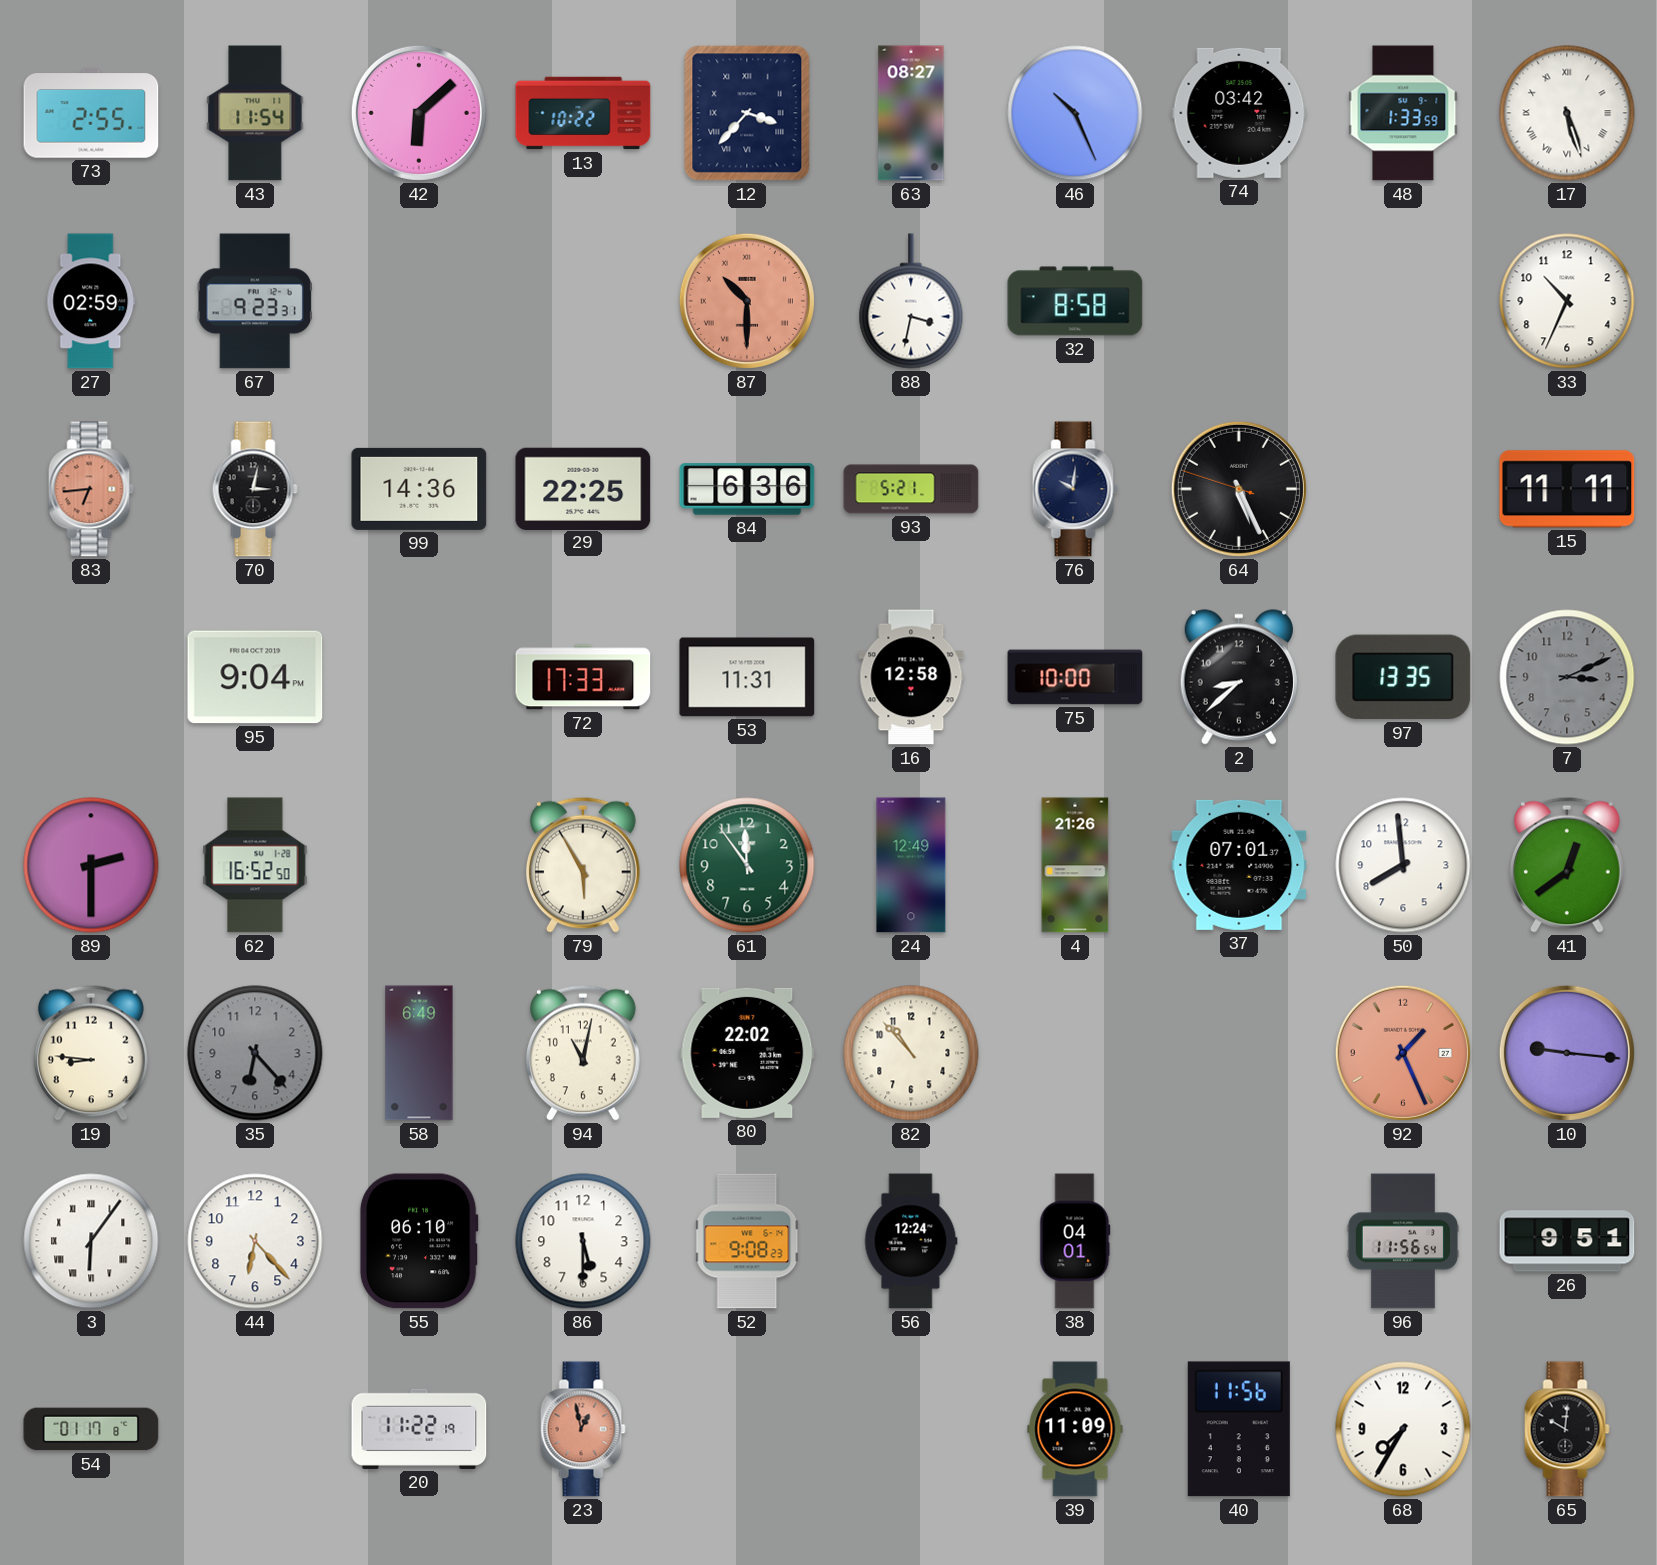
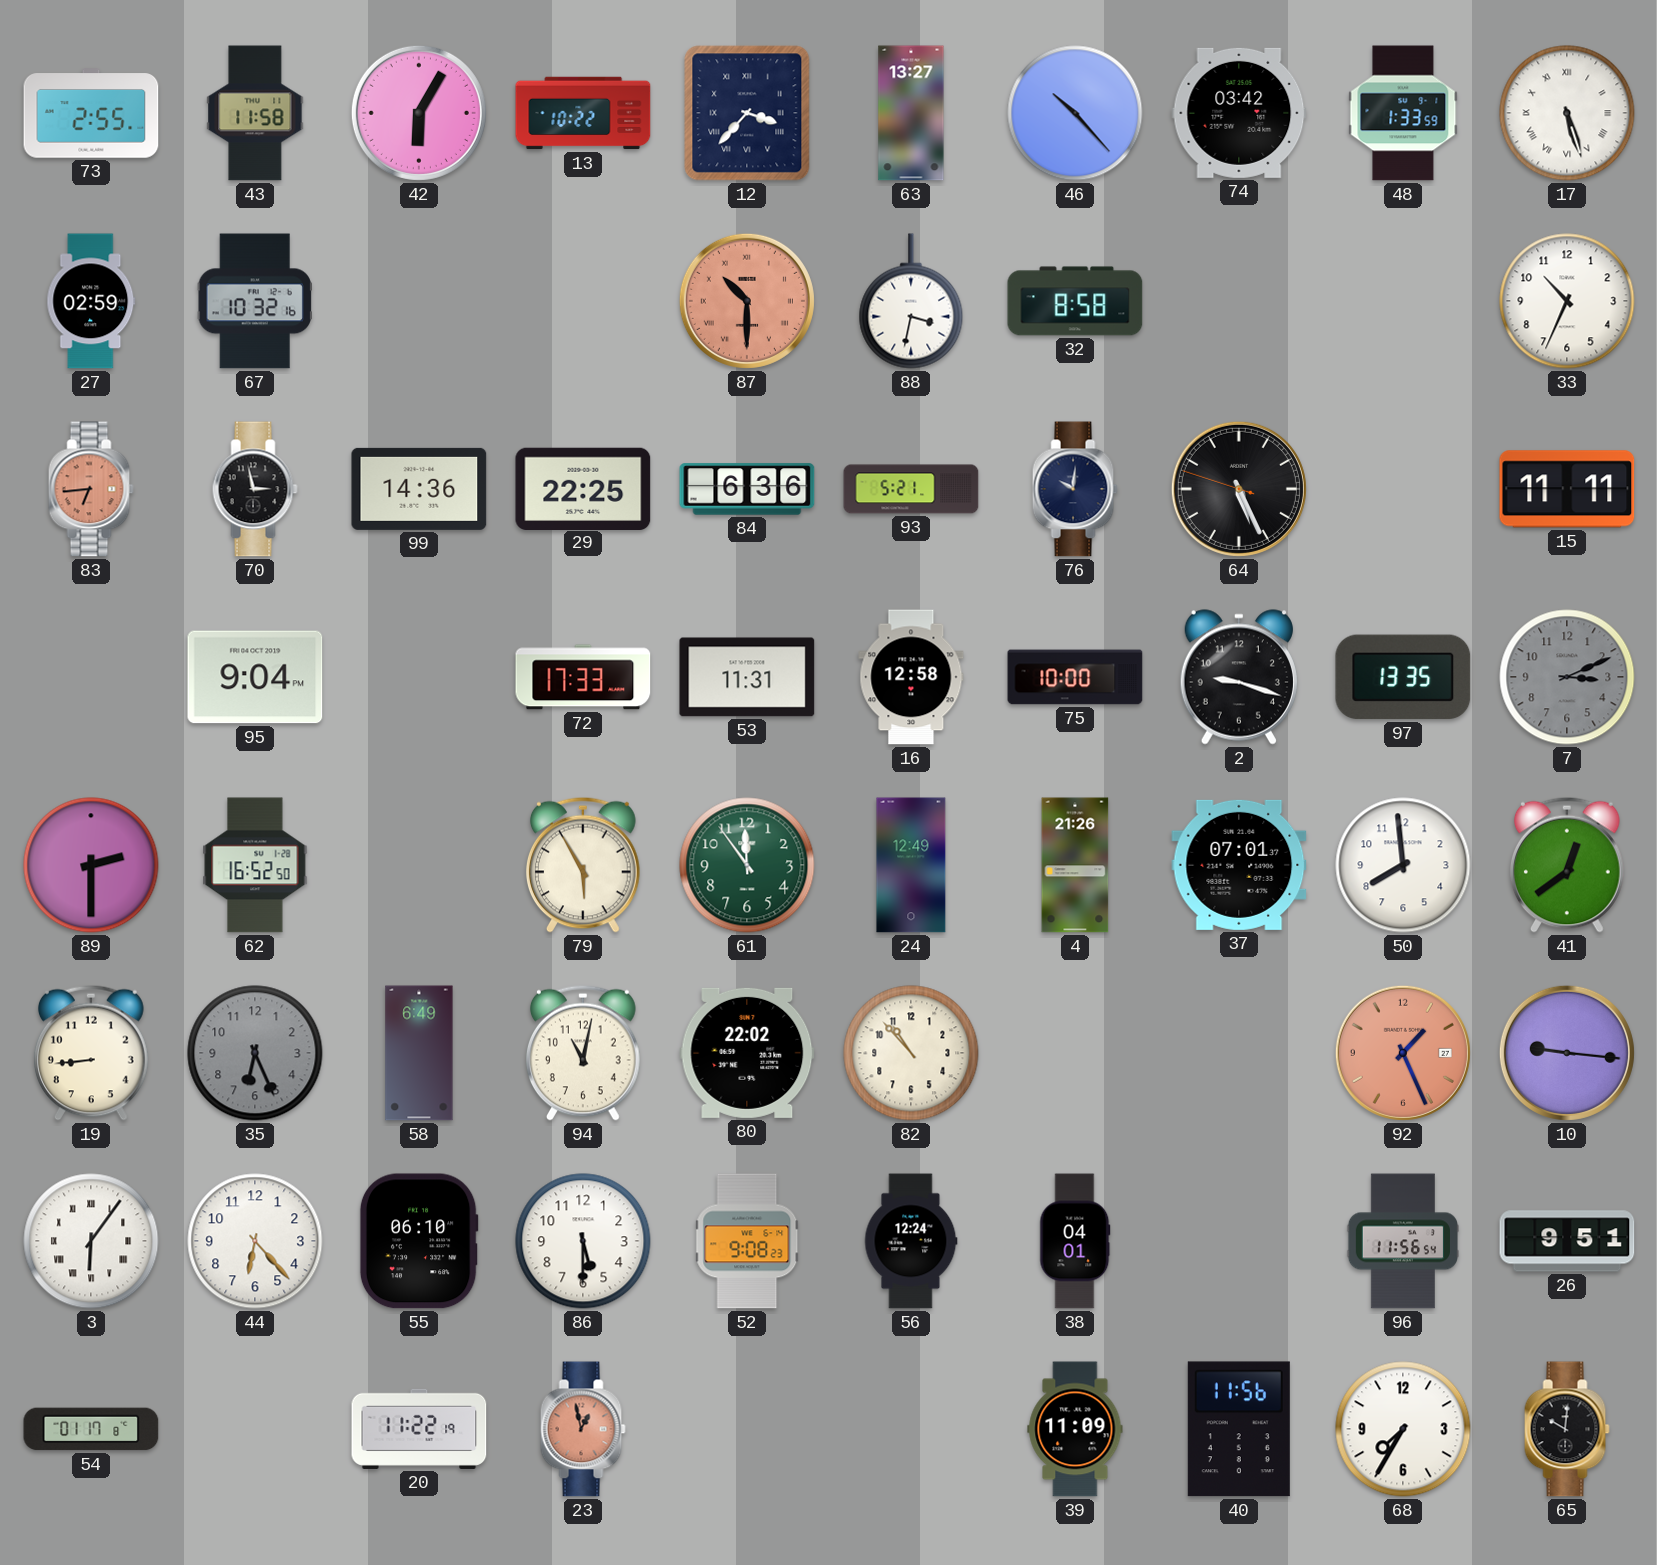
43: 11:54 -> 11:58
42: 6:08 -> 6:05
63: 08:27 -> 13:27
46: 10:26 -> 10:23
67: 9:23 -> 10:32
70: 3:02 -> 2:58
2: 8:38 -> 9:18
19: 8:46 -> 8:44
35: 6:23 -> 6:26
